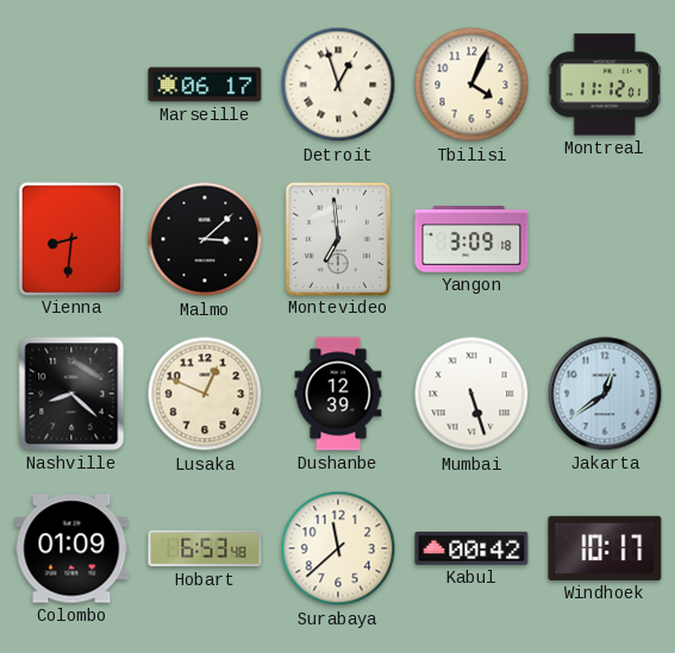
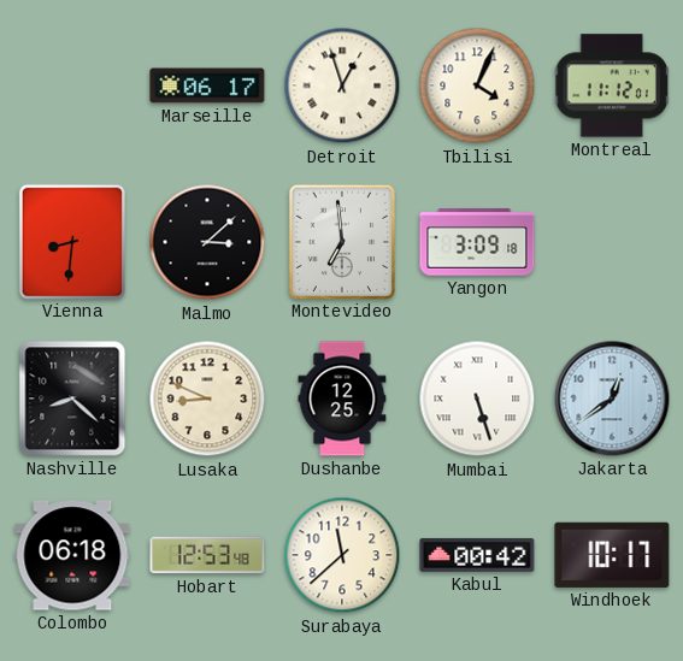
Lusaka: 12:49 -> 8:49
Dushanbe: 12:39 -> 12:25
Colombo: 01:09 -> 06:18
Hobart: 6:53 -> 12:53
